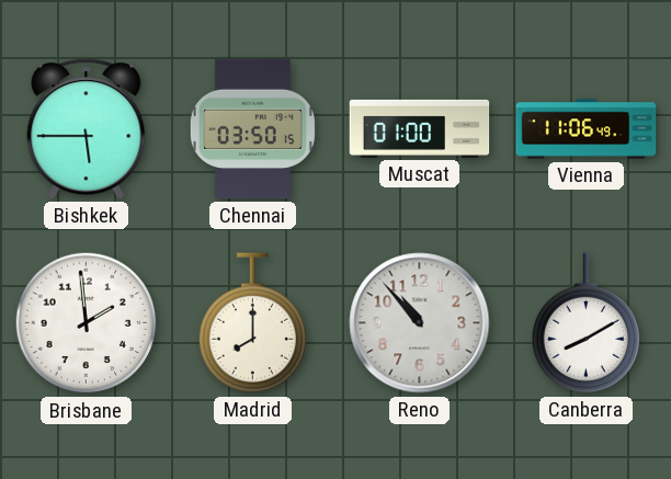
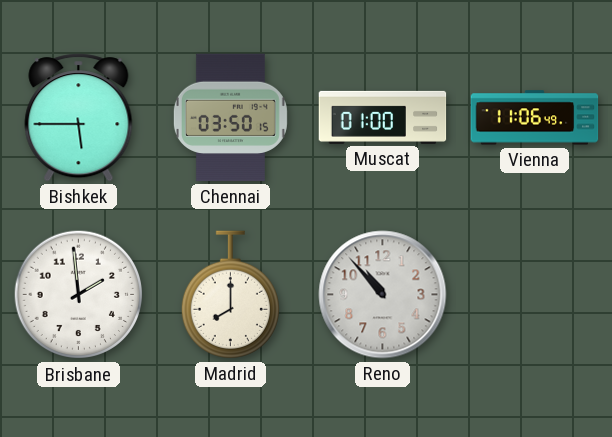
Canberra: 8:10 -> none
